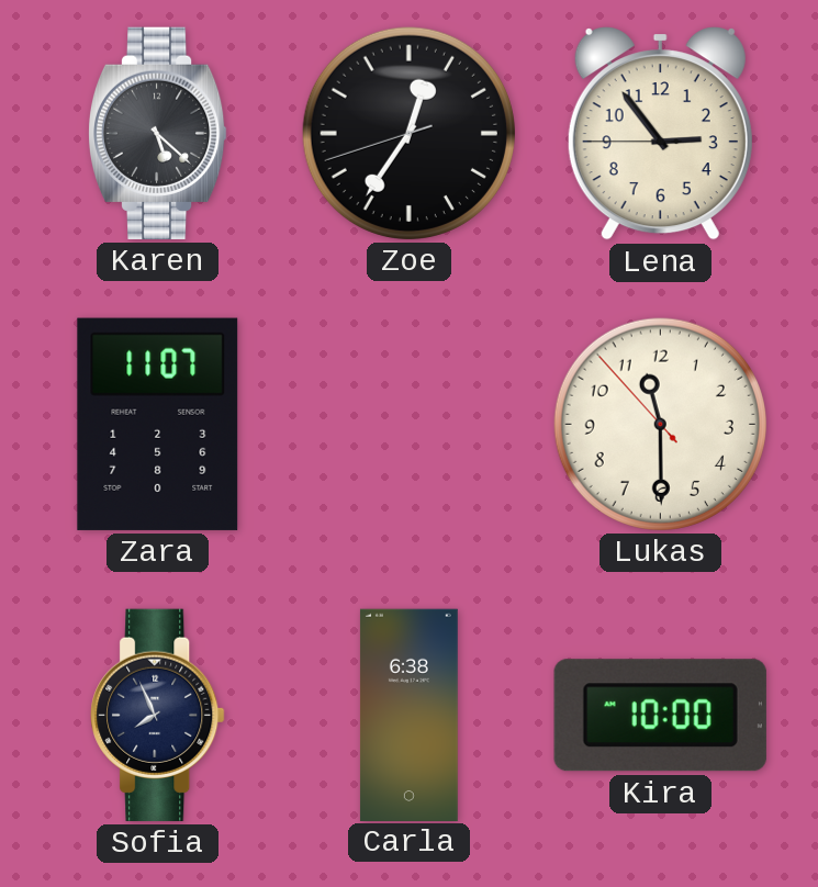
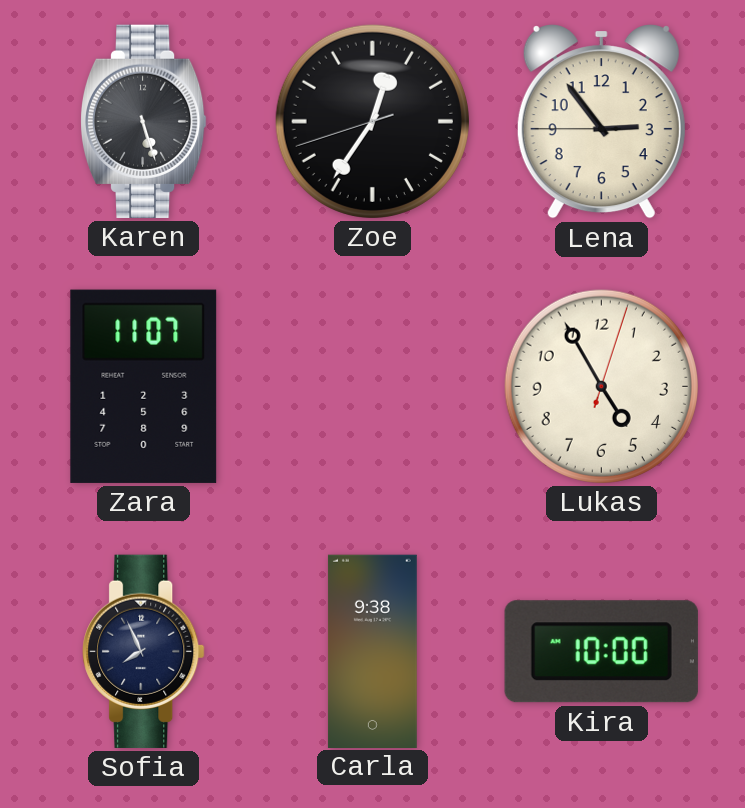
Karen: 5:22 -> 5:27
Lukas: 11:29 -> 4:55
Carla: 6:38 -> 9:38
